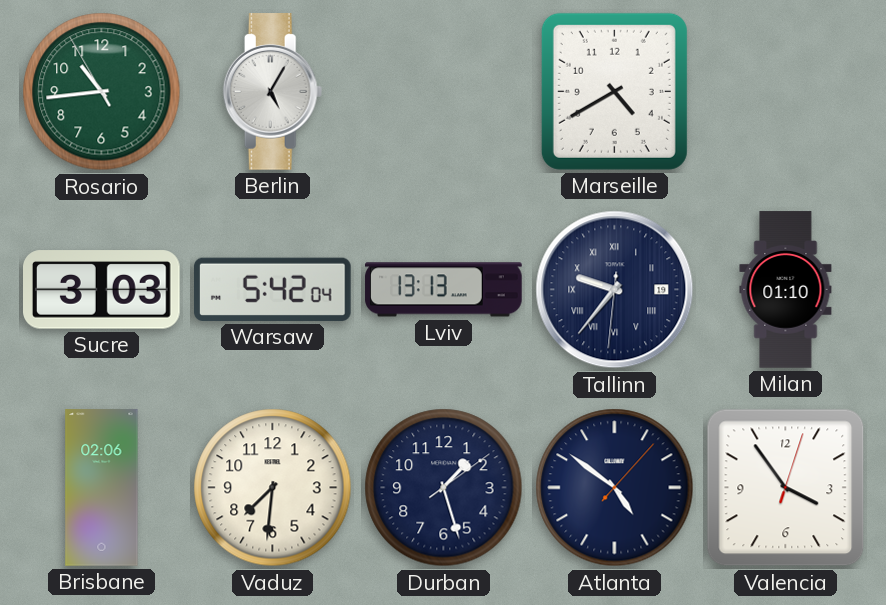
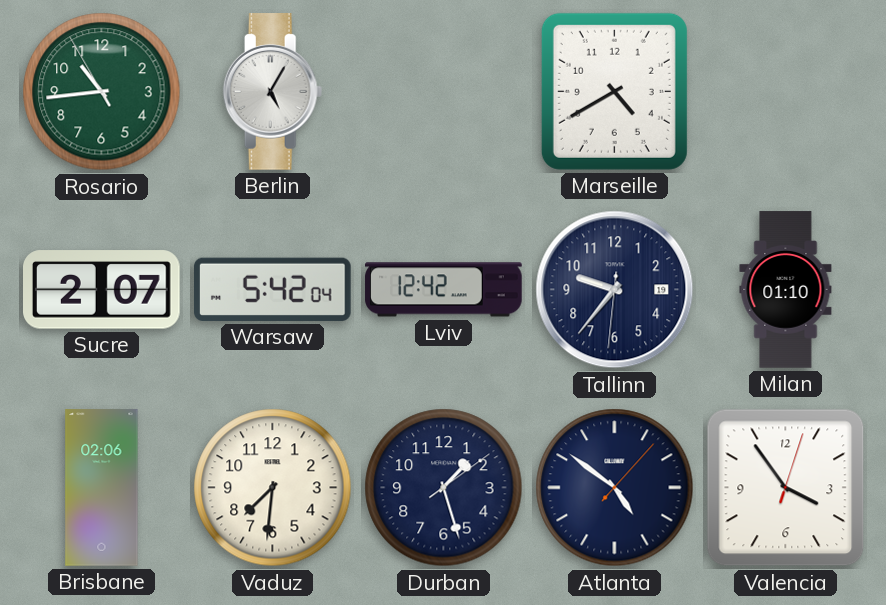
Sucre: 3:03 -> 2:07
Lviv: 13:13 -> 12:42
Tallinn numerals: Roman -> Arabic
